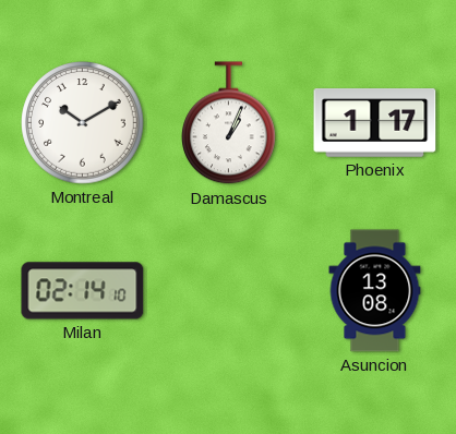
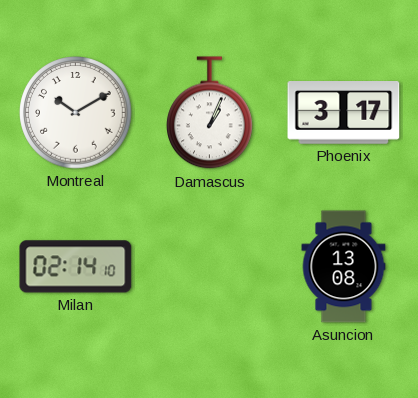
Phoenix: 1:17 -> 3:17
